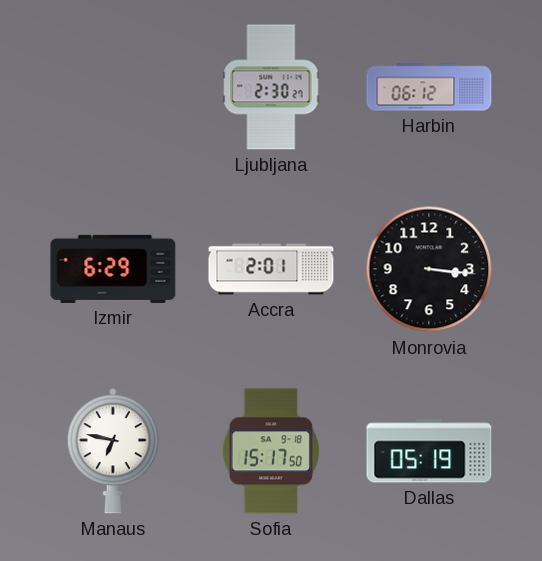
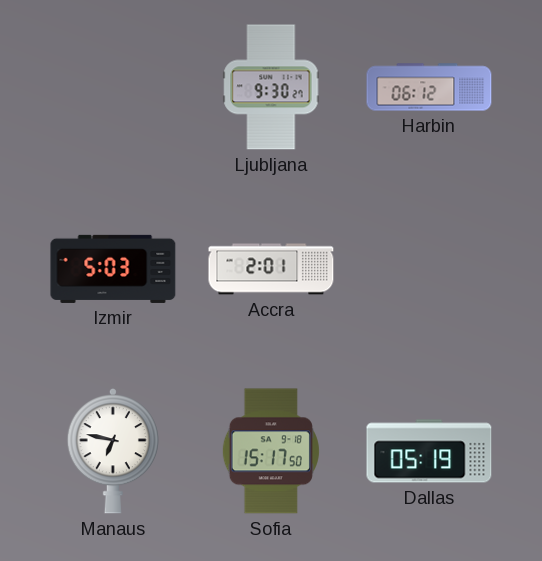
Ljubljana: 2:30 -> 9:30
Izmir: 6:29 -> 5:03
Monrovia: 3:16 -> none
